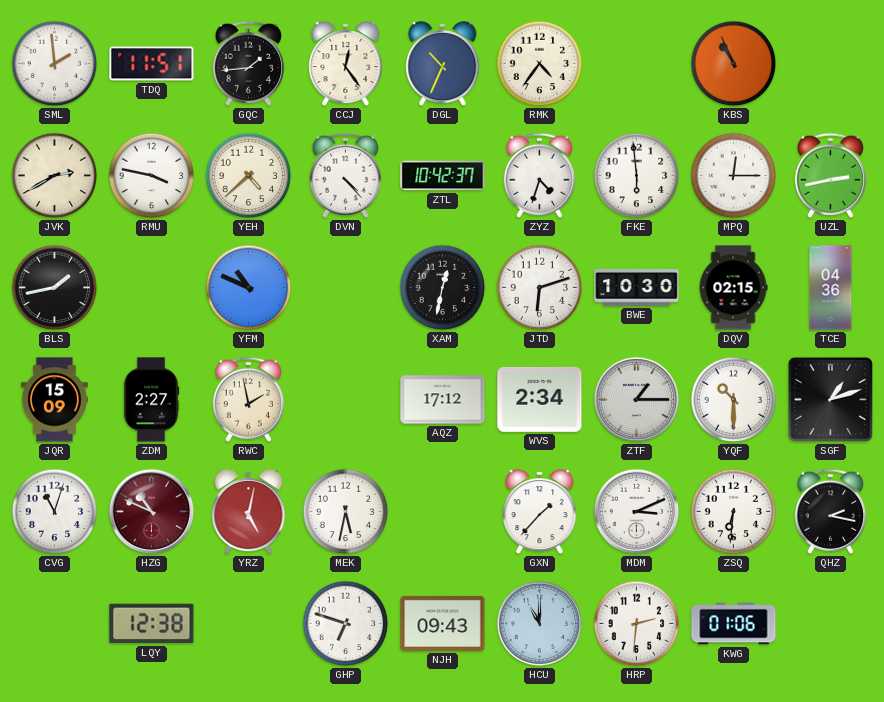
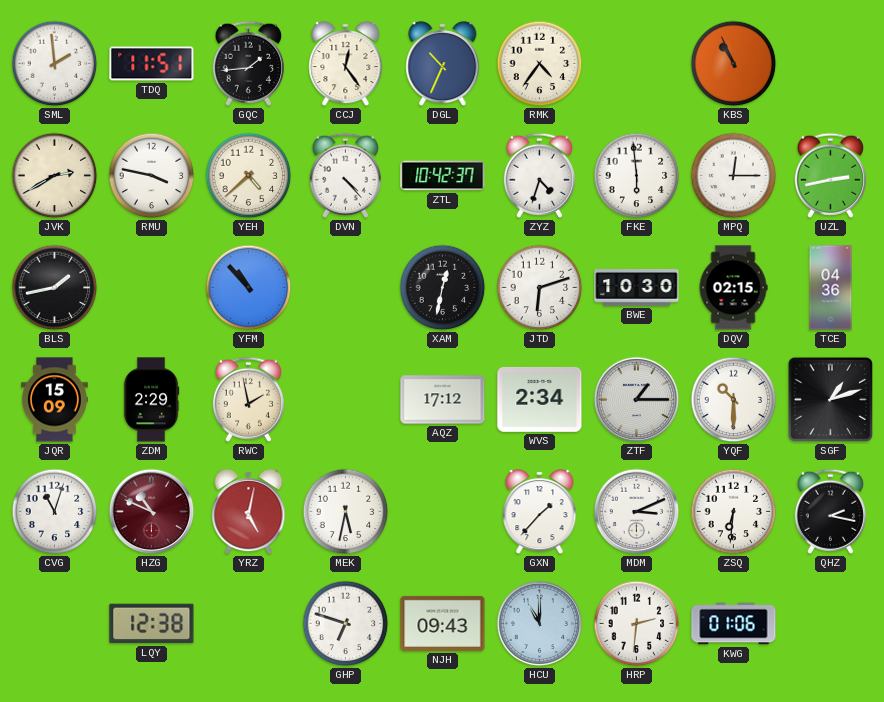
YFM: 10:49 -> 10:53
ZDM: 2:27 -> 2:29
